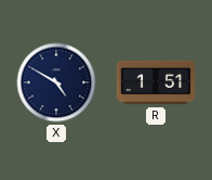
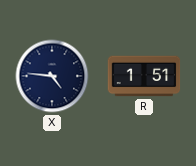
X: 4:50 -> 4:46
